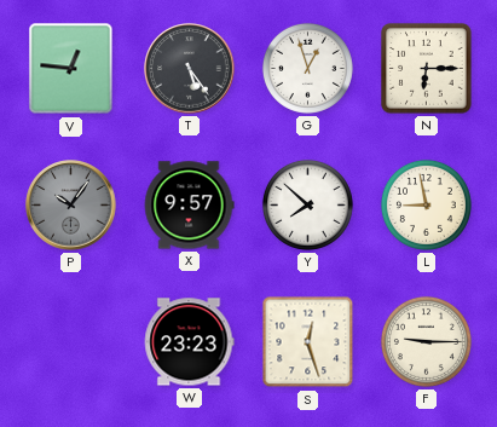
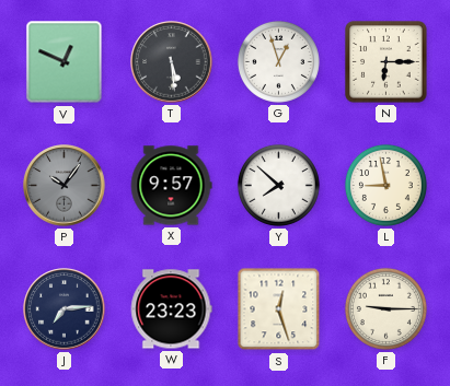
V: 12:46 -> 12:49
T: 5:24 -> 5:29
J: none -> 7:14
